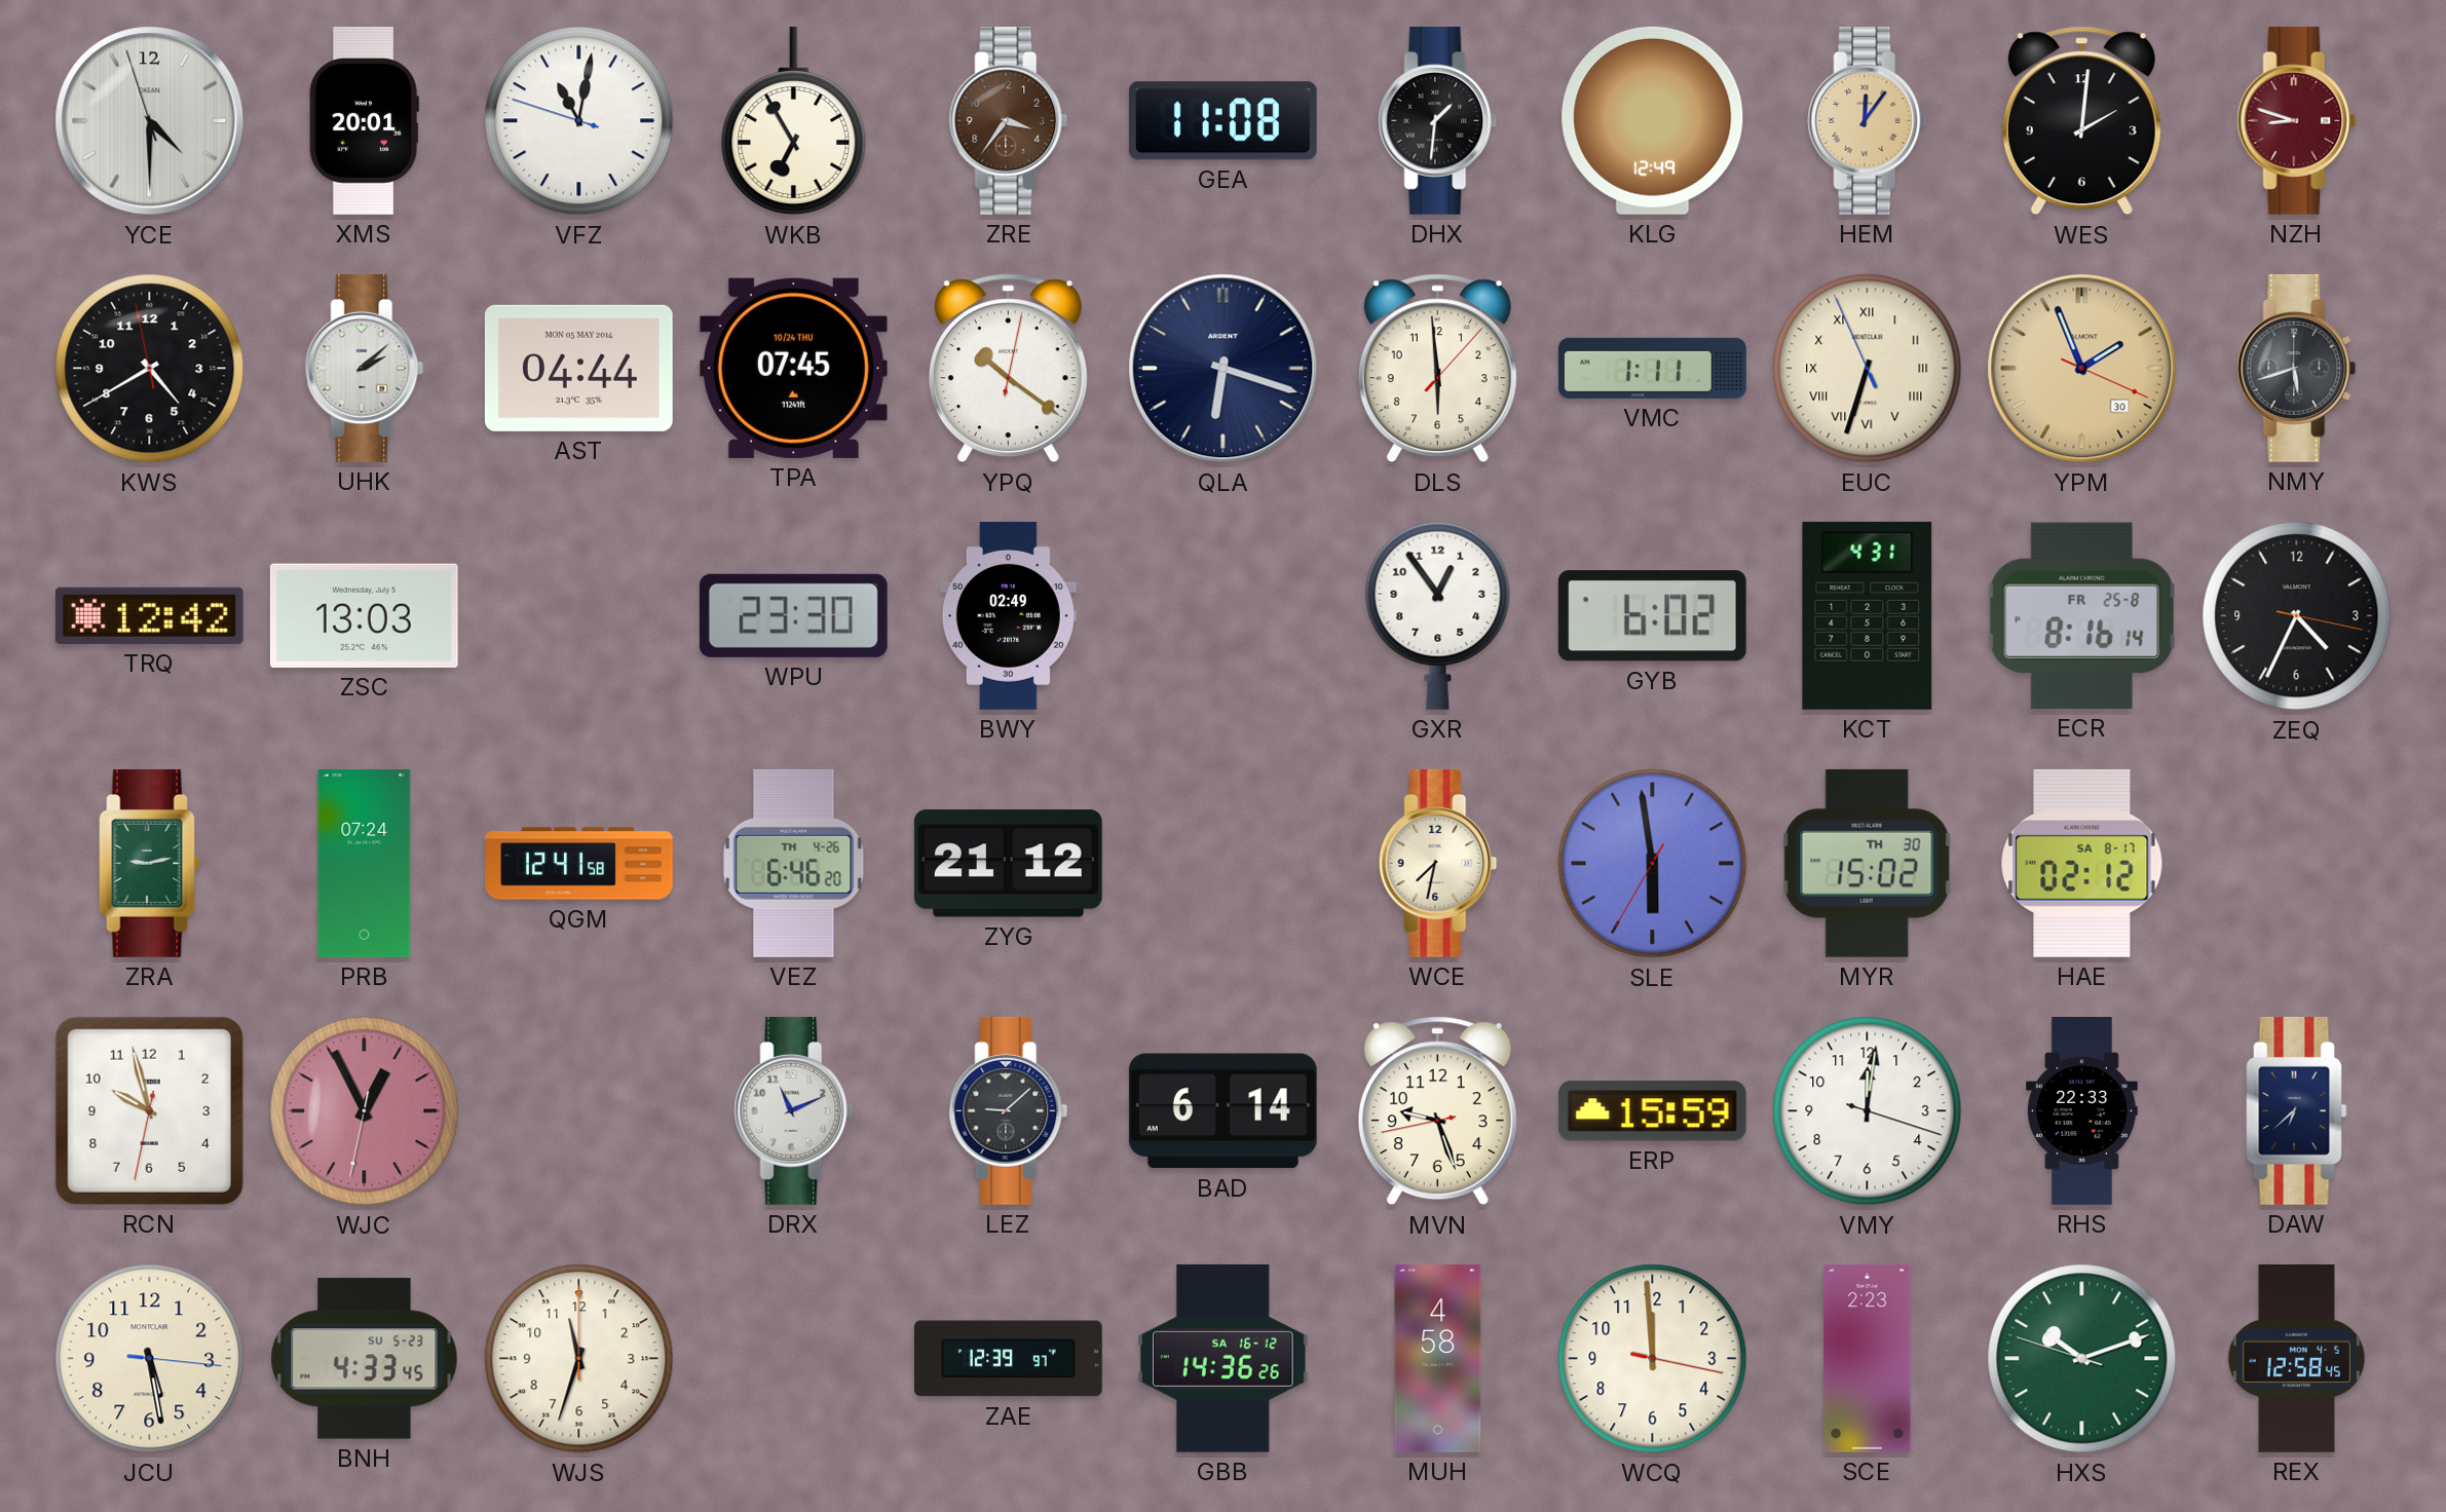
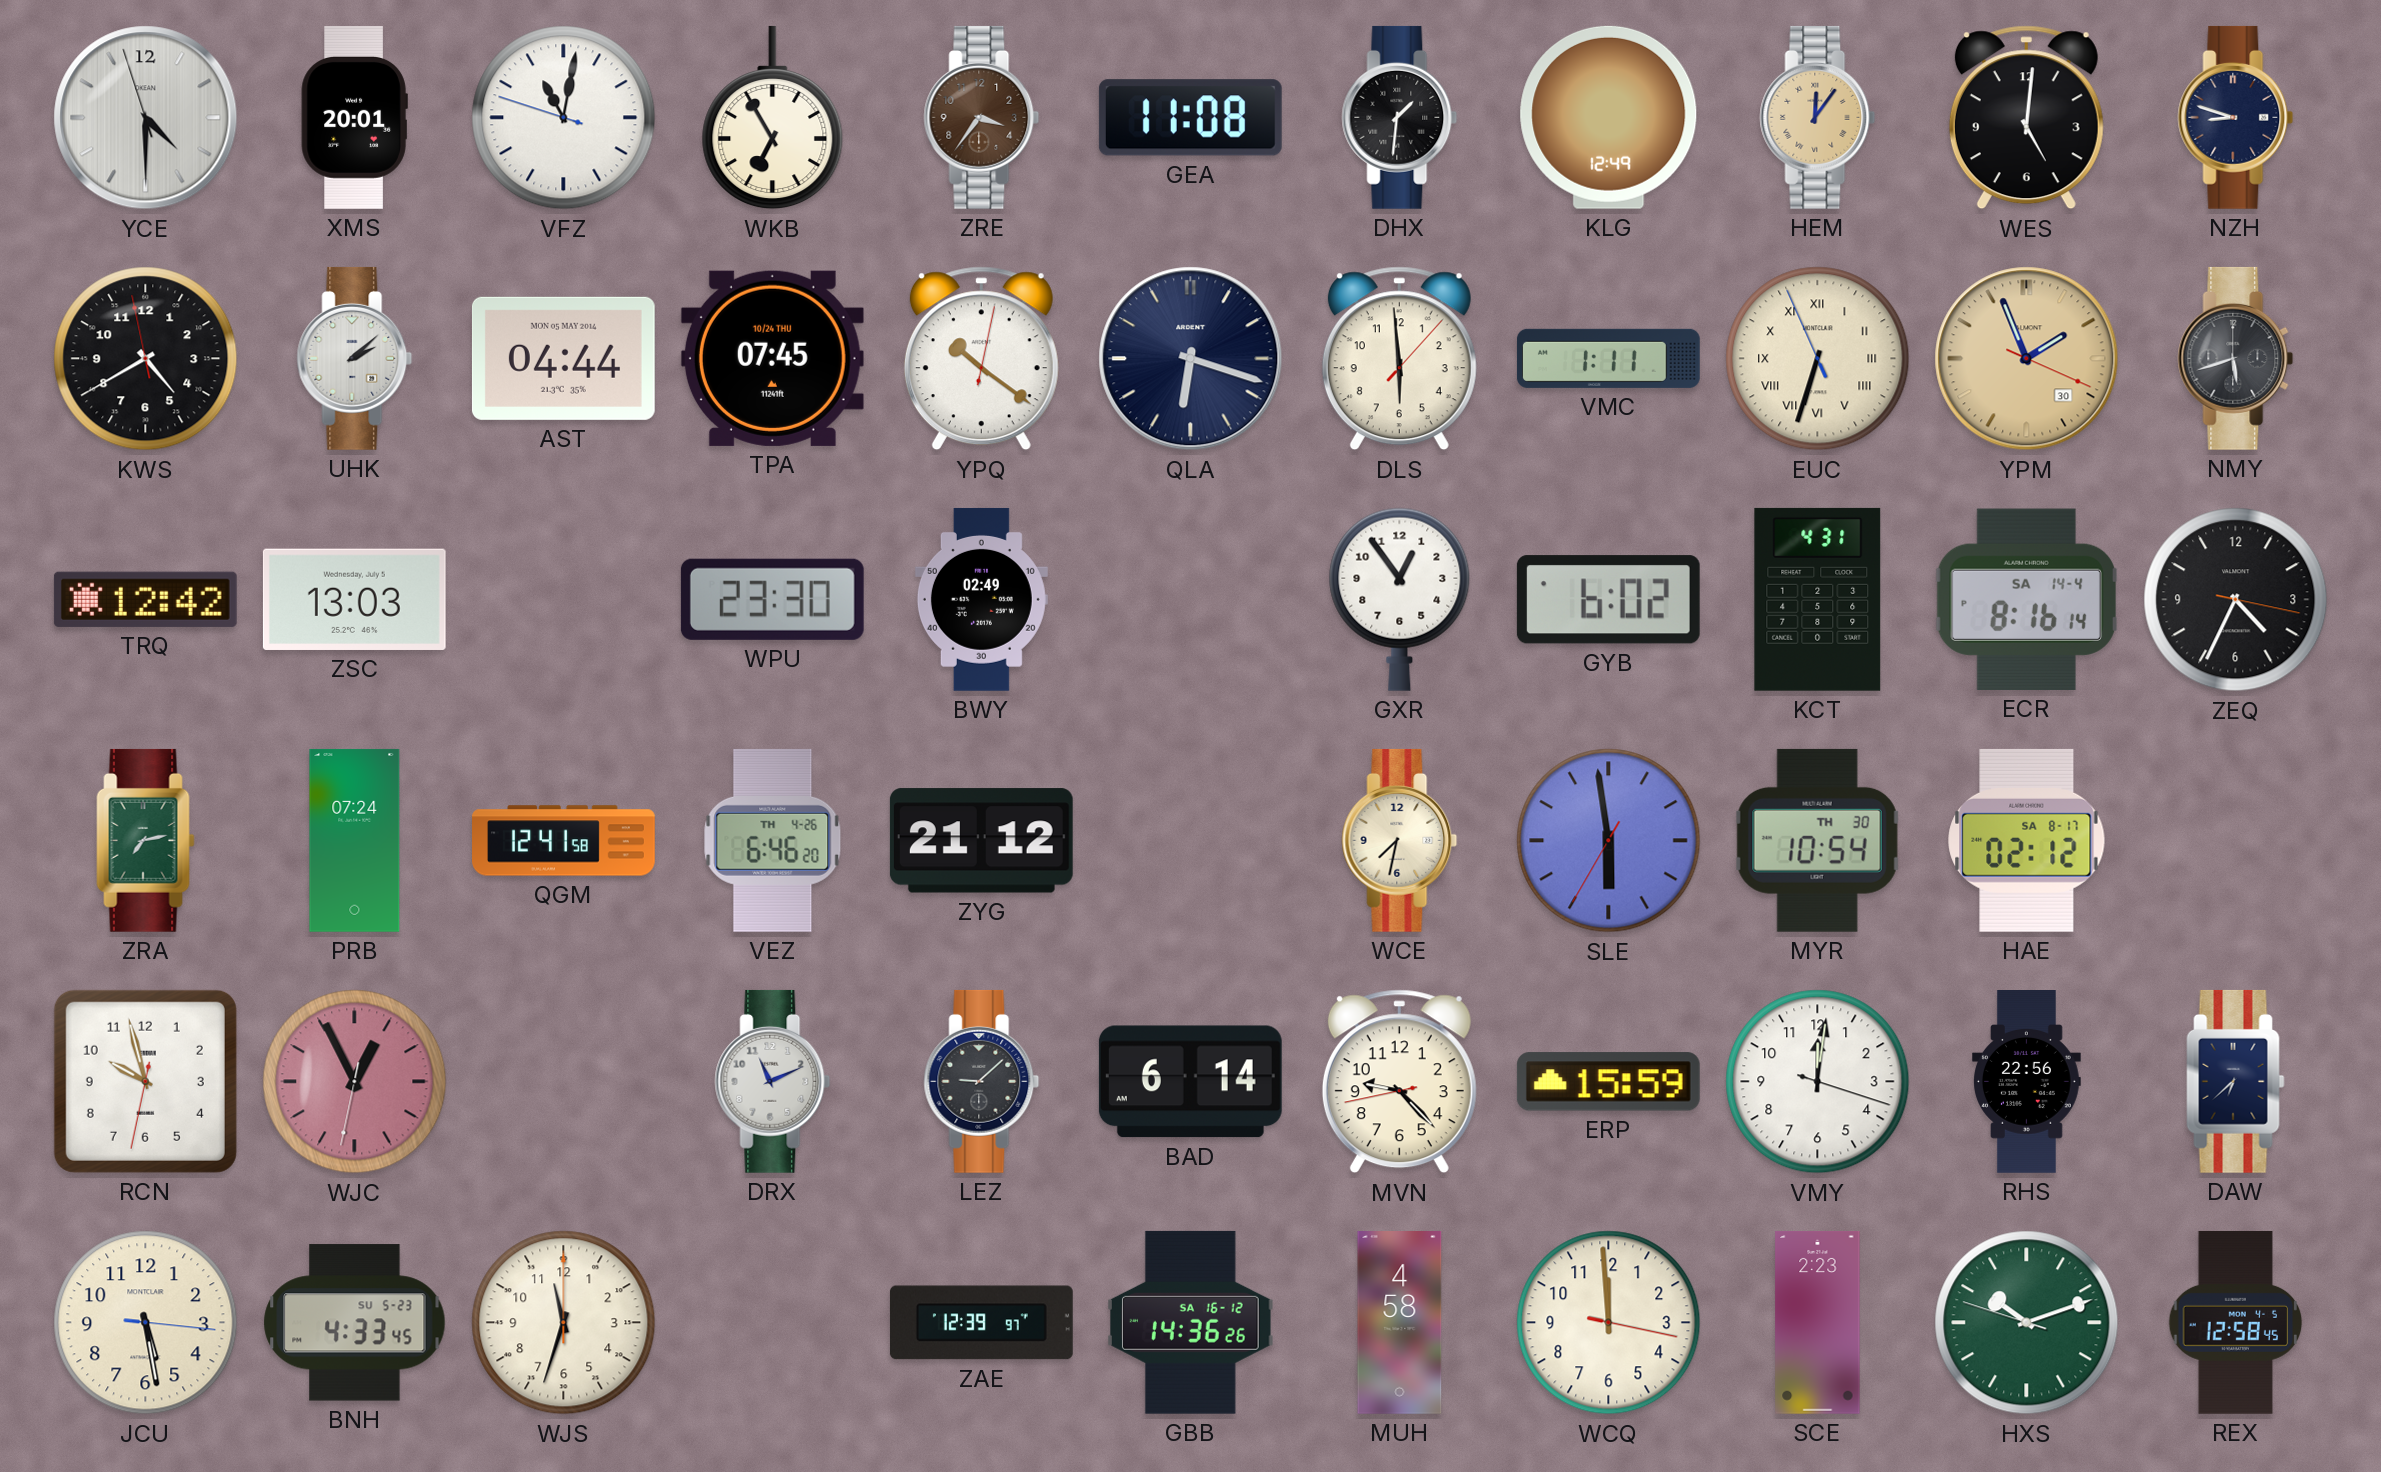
WES: 2:01 -> 5:01
NZH dial: burgundy -> navy
ECR date: FR 25-8 -> SA 14-4
ZRA: 9:13 -> 7:13
MYR: 15:02 -> 10:54
MVN: 9:26 -> 9:22
RHS: 22:33 -> 22:56
